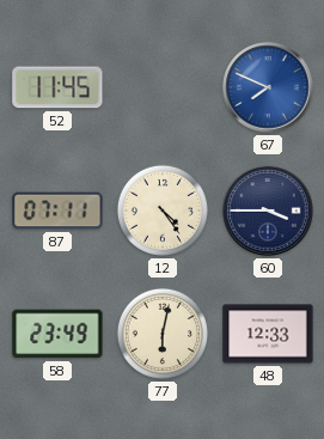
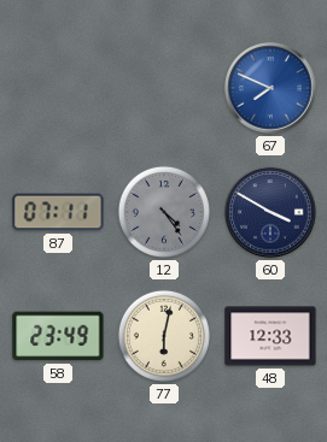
52: 11:45 -> none
12 dial: cream -> grey
60: 3:45 -> 3:50
